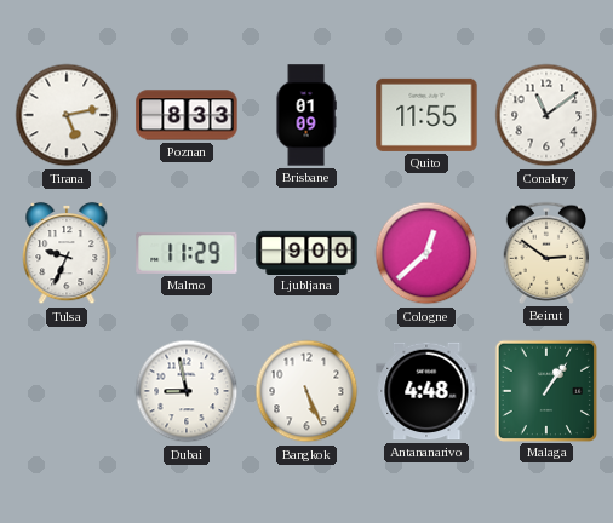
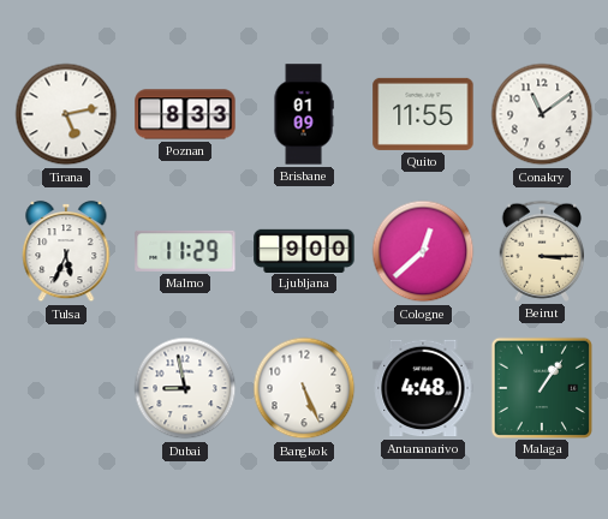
Tulsa: 9:34 -> 5:34
Beirut: 2:51 -> 3:15
